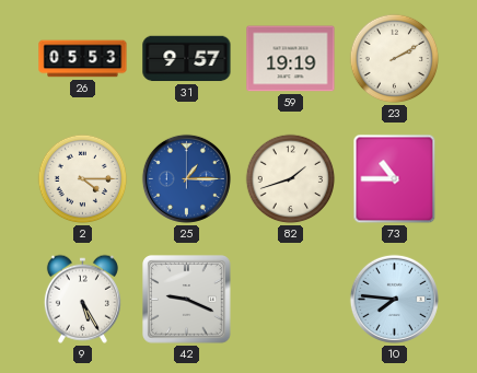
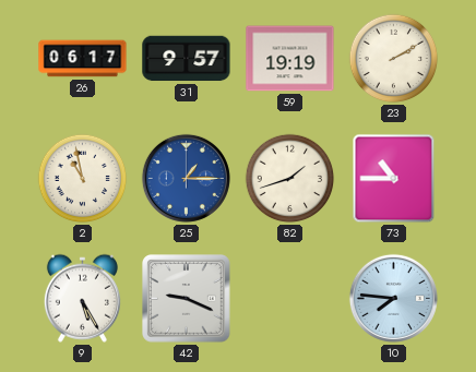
26: 05:53 -> 06:17
2: 4:15 -> 10:58
